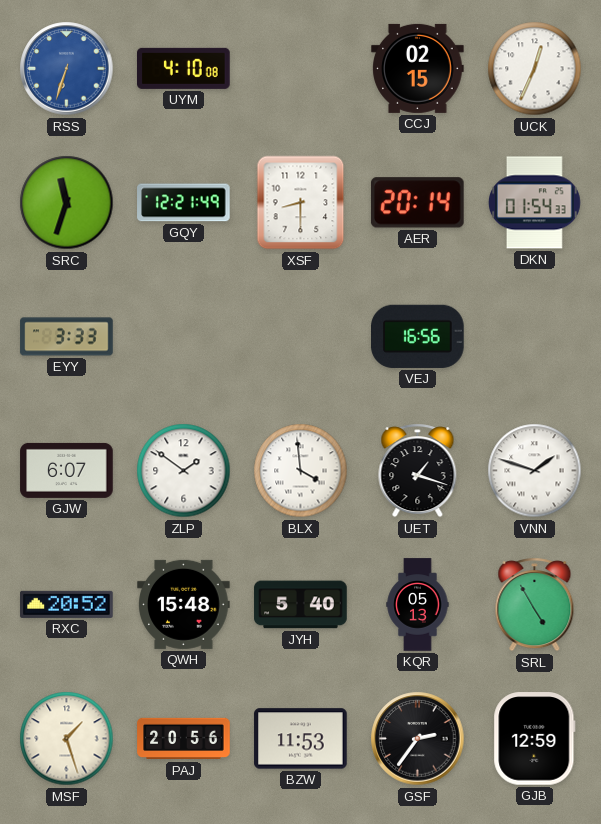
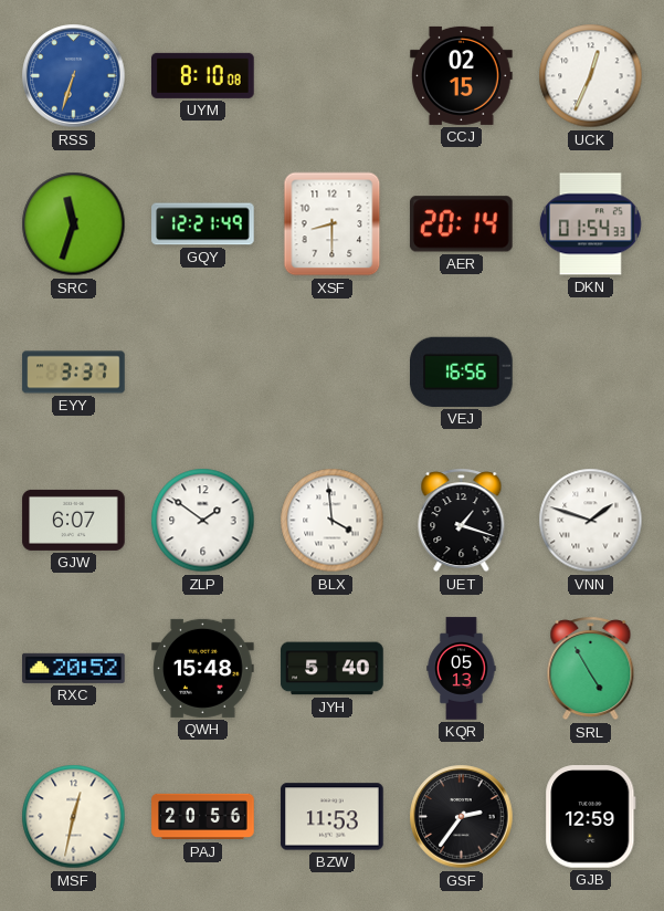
UYM: 4:10 -> 8:10
EYY: 3:33 -> 3:37
MSF: 1:27 -> 12:32
